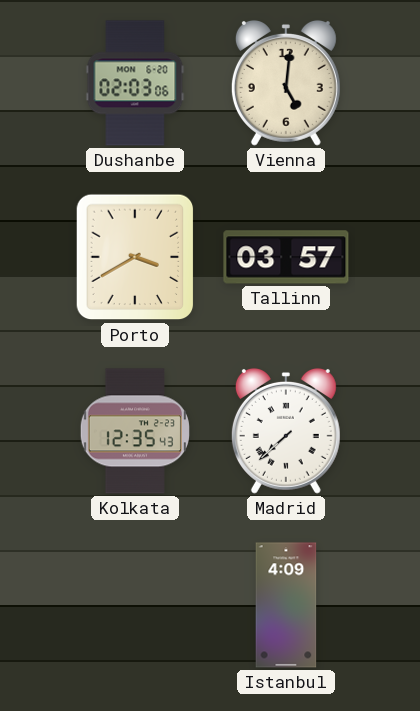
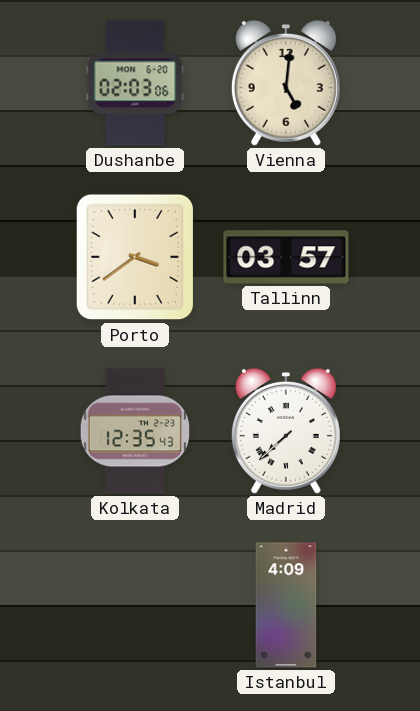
Porto: 3:40 -> 3:39
